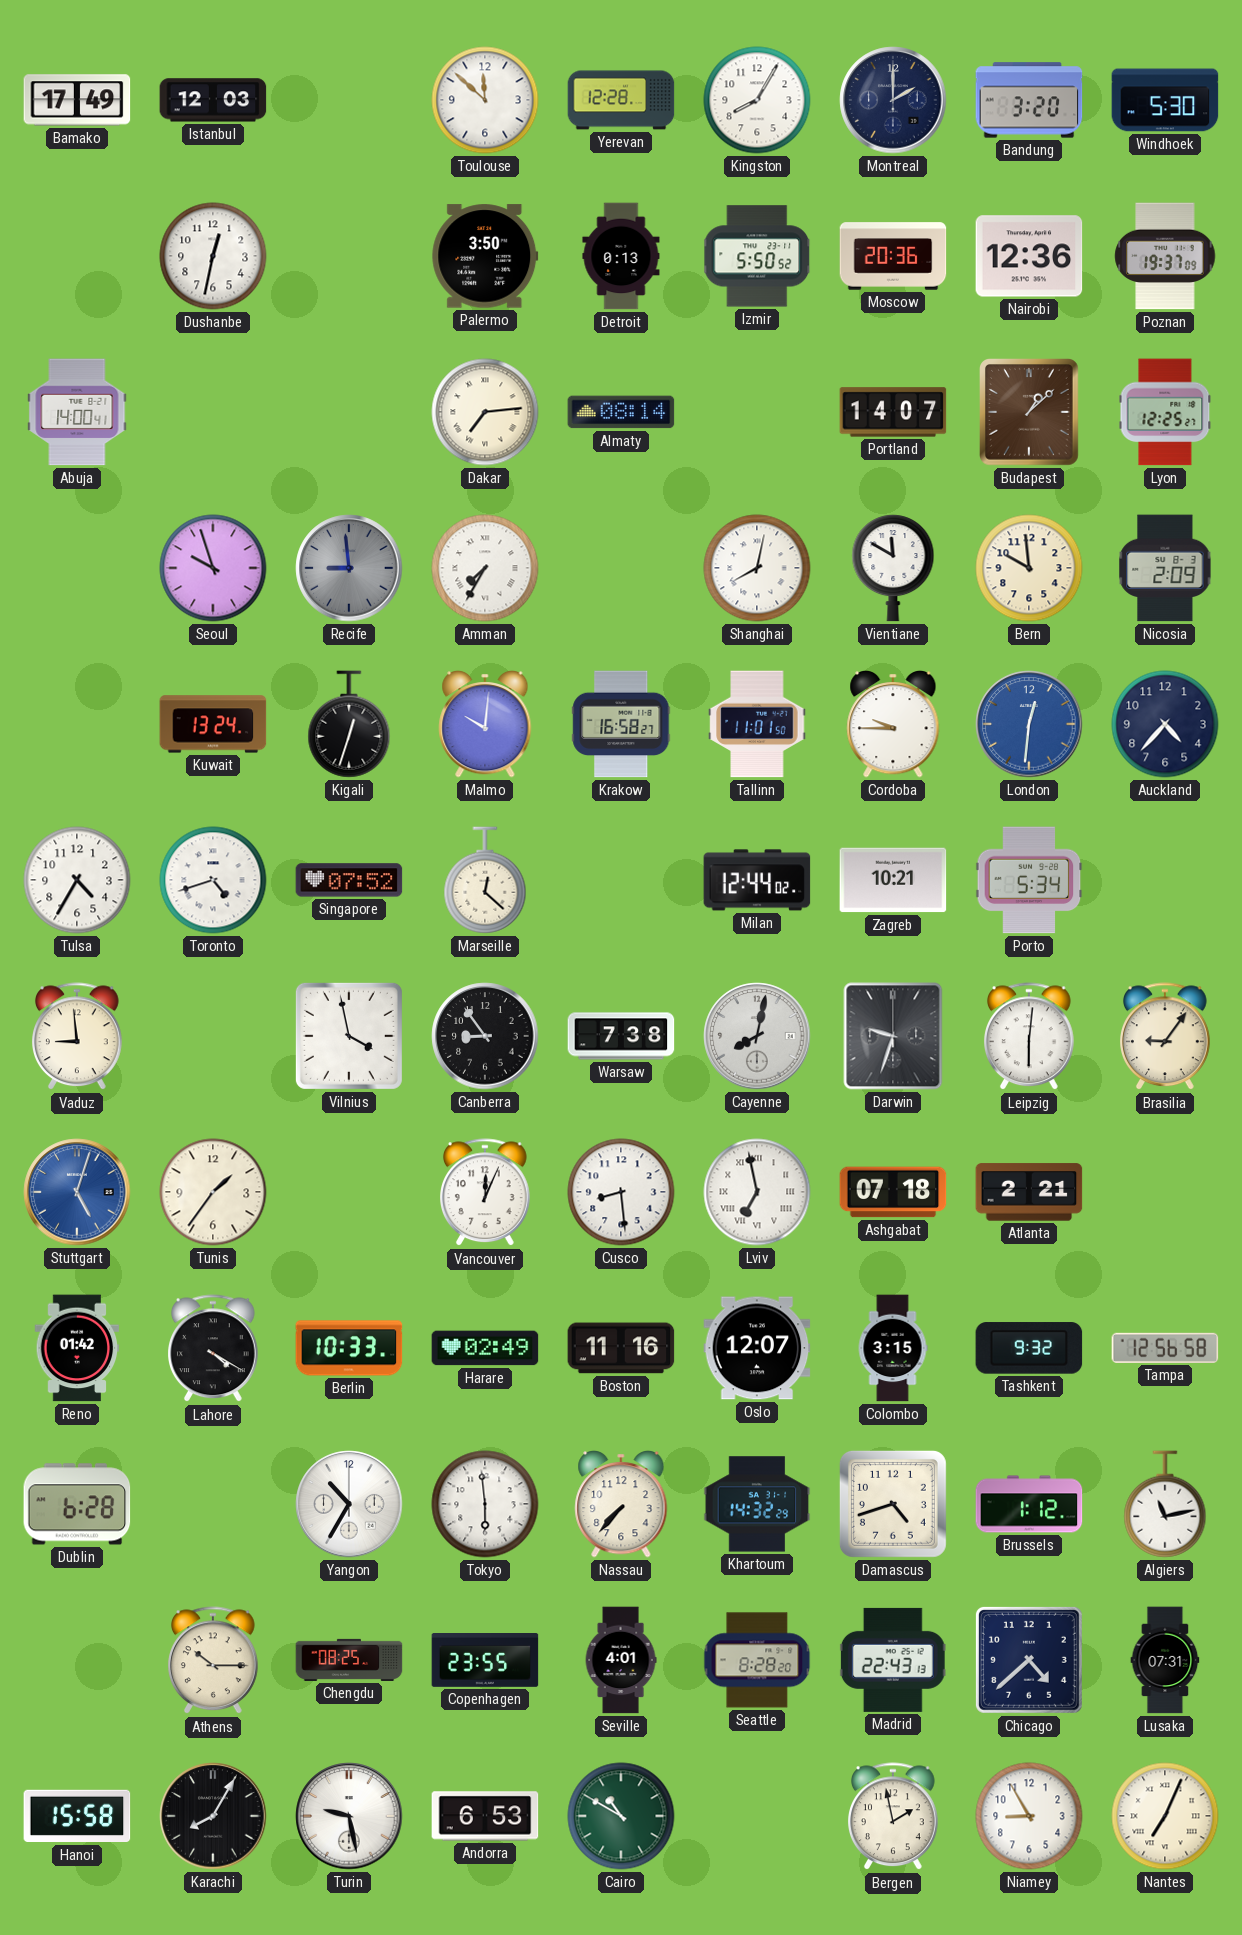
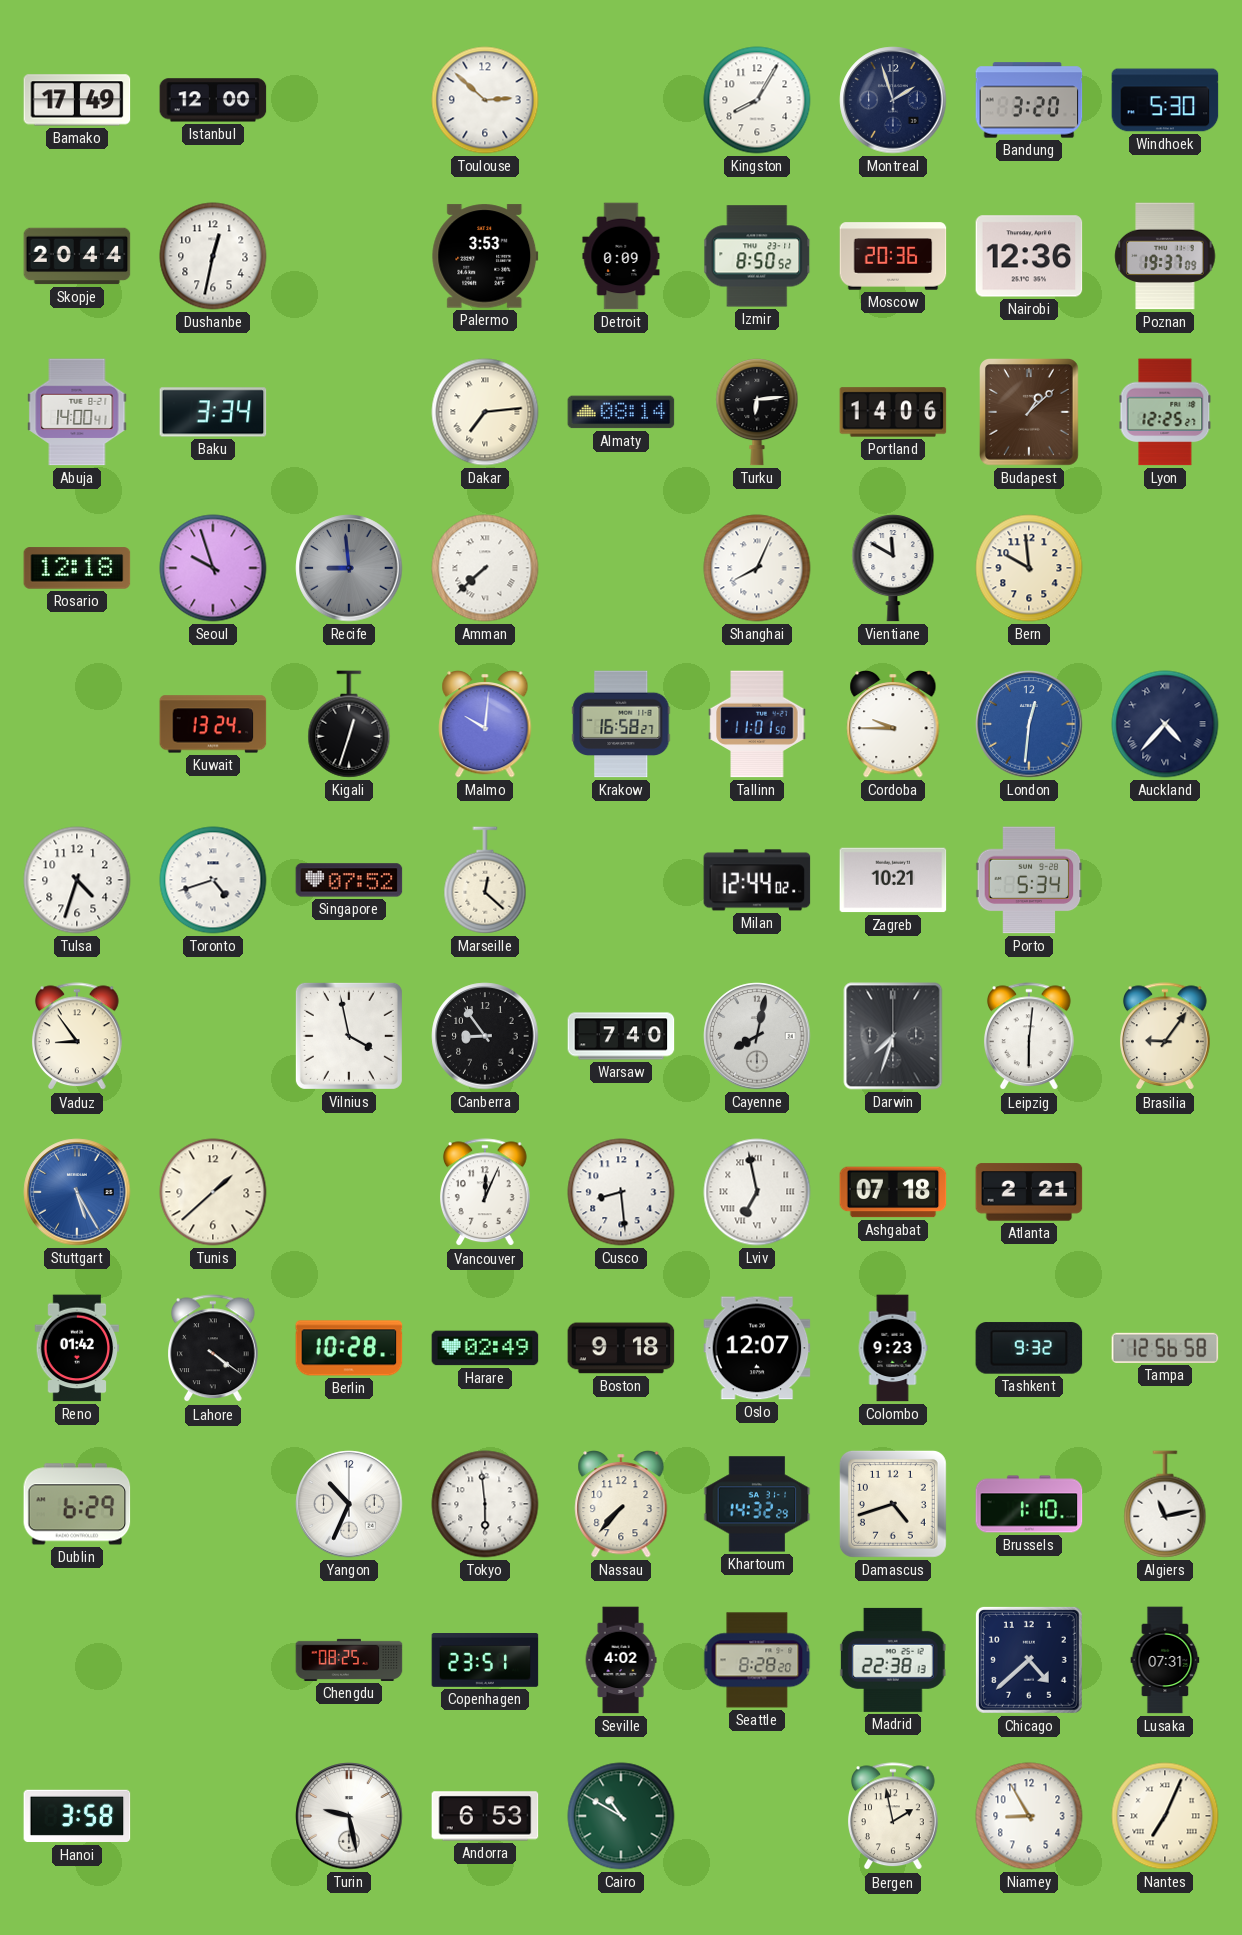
Istanbul: 12:03 -> 12:00
Toulouse: 11:52 -> 2:52
Yerevan: 12:28 -> none
Montreal: 2:00 -> 1:57
Skopje: none -> 20:44
Palermo: 3:50 -> 3:53
Detroit: 0:13 -> 0:09
Izmir: 5:50 -> 8:50
Baku: none -> 3:34
Turku: none -> 6:14
Portland: 14:07 -> 14:06
Rosario: none -> 12:18
Amman: 7:35 -> 7:38
Shanghai: 8:02 -> 8:04
Nicosia: 2:09 -> none
Auckland numerals: Arabic -> Roman
Tulsa: 4:35 -> 4:33
Vaduz: 8:59 -> 8:54
Warsaw: 7:38 -> 7:40
Darwin: 9:33 -> 7:33
Stuttgart: 5:03 -> 5:25
Tunis: 1:36 -> 1:38
Lahore: 4:20 -> 4:21
Berlin: 10:33 -> 10:28
Boston: 11:16 -> 9:18
Colombo: 3:15 -> 9:23
Dublin: 6:28 -> 6:29
Yangon: 10:35 -> 10:34
Brussels: 1:12 -> 1:10
Athens: 10:15 -> none
Copenhagen: 23:55 -> 23:51
Seville: 4:01 -> 4:02
Madrid: 22:43 -> 22:38
Hanoi: 15:58 -> 3:58
Karachi: 8:05 -> none
